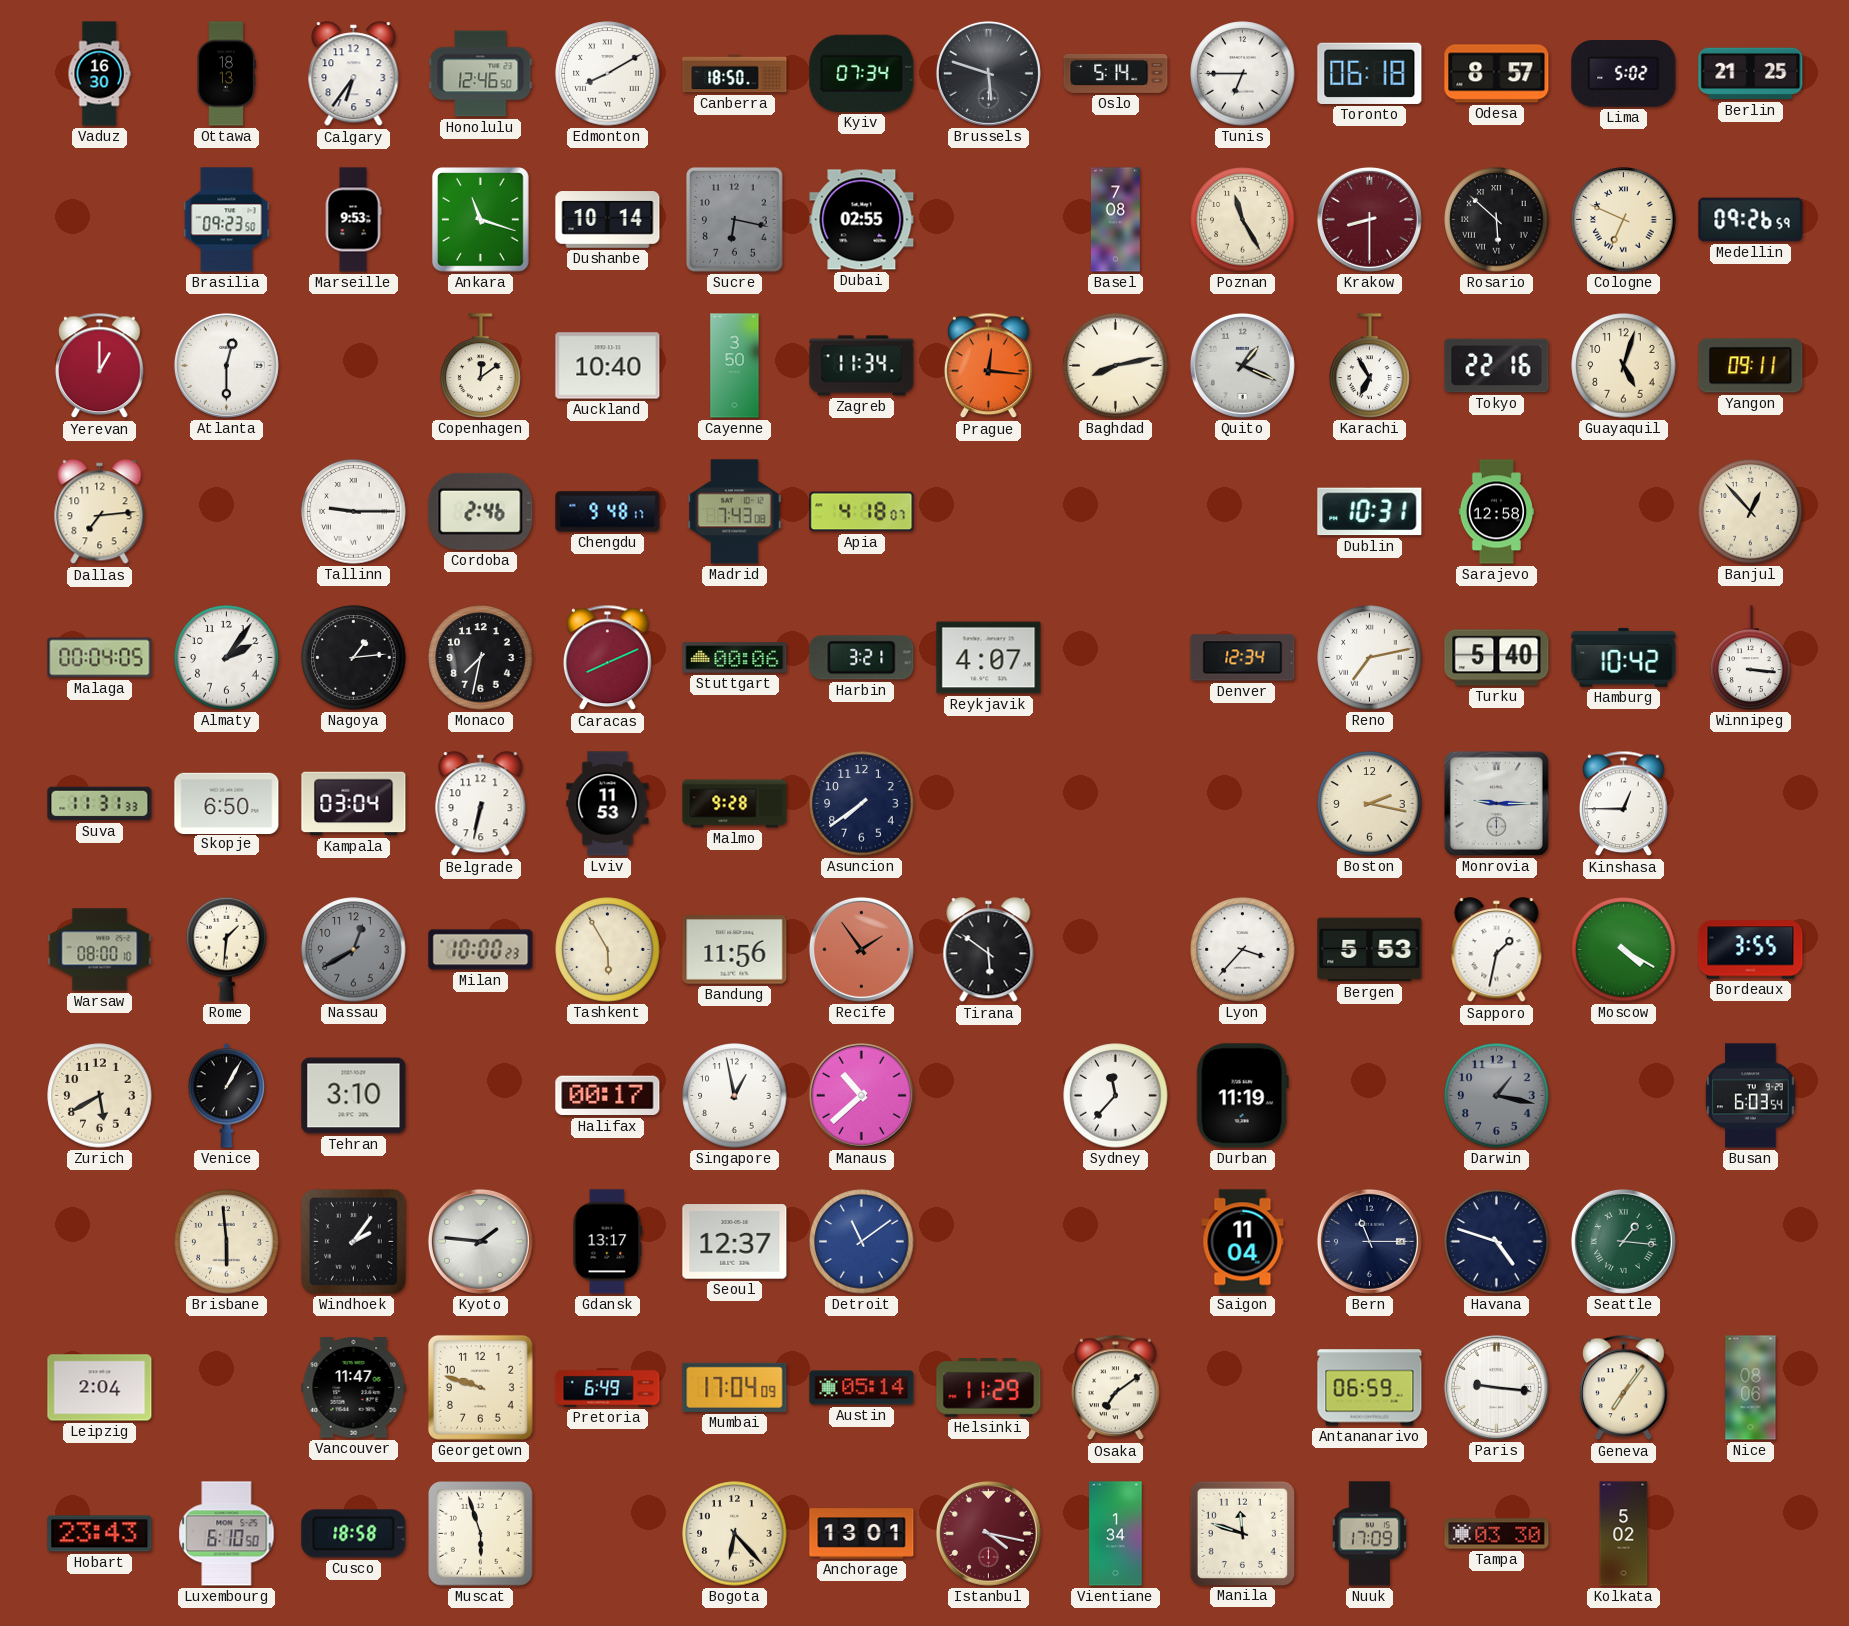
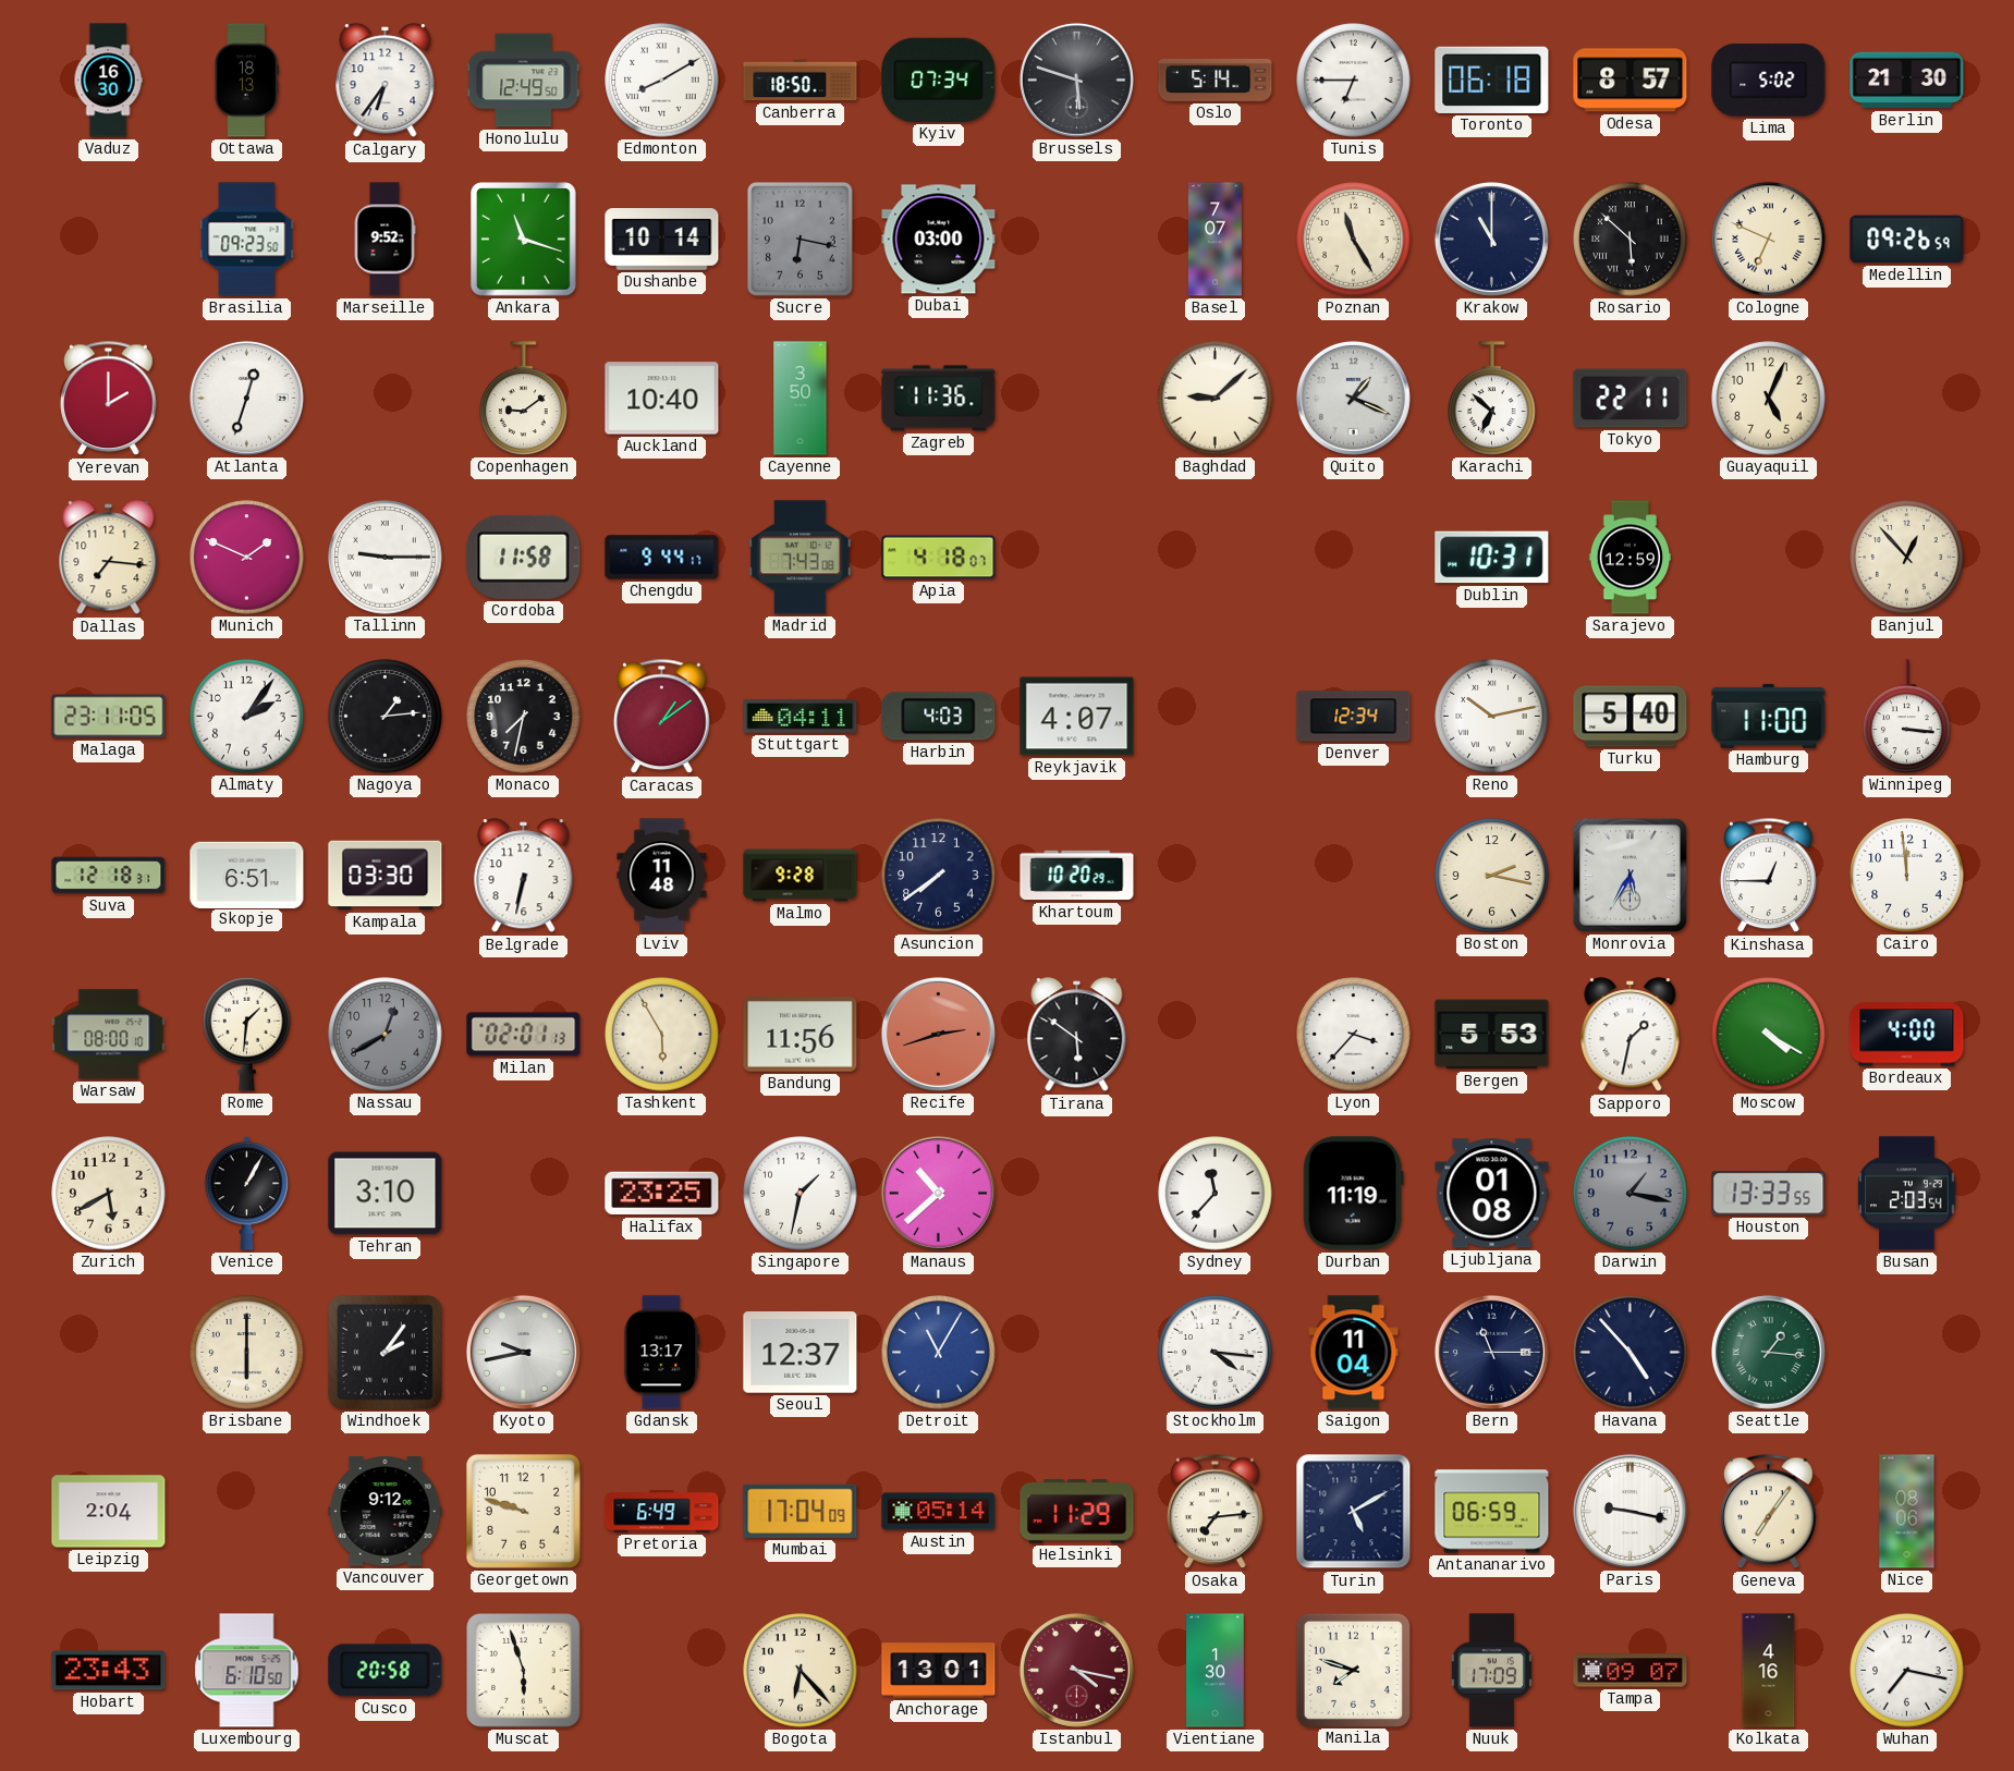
Honolulu: 12:46 -> 12:49
Berlin: 21:25 -> 21:30
Marseille: 9:53 -> 9:52
Dubai: 02:55 -> 03:00
Basel: 7:08 -> 7:07
Krakow: 8:30 -> 11:00
Krakow dial: burgundy -> navy
Yerevan: 1:00 -> 2:00
Atlanta: 12:30 -> 12:33
Copenhagen: 12:09 -> 9:09
Zagreb: 11:34 -> 11:36
Prague: 12:16 -> none
Baghdad: 8:13 -> 9:08
Karachi: 6:55 -> 6:52
Tokyo: 22:16 -> 22:11
Guayaquil: 5:03 -> 5:04
Yangon: 09:11 -> none
Dallas: 7:14 -> 7:16
Munich: none -> 1:49
Cordoba: 2:46 -> 11:58
Chengdu: 9:48 -> 9:44
Sarajevo: 12:58 -> 12:59
Malaga: 00:04 -> 23:11
Caracas: 8:11 -> 1:09
Stuttgart: 00:06 -> 04:11
Harbin: 3:21 -> 4:03
Reno: 7:13 -> 10:13
Hamburg: 10:42 -> 11:00
Suva: 11:31 -> 12:18
Skopje: 6:50 -> 6:51
Kampala: 03:04 -> 03:30
Lviv: 11:53 -> 11:48
Khartoum: none -> 10:20
Monrovia: 9:15 -> 5:35
Cairo: none -> 11:59
Milan: 10:00 -> 02:01
Recife: 1:54 -> 2:42
Bordeaux: 3:55 -> 4:00
Halifax: 00:17 -> 23:25
Singapore: 12:58 -> 1:32
Ljubljana: none -> 01:08
Houston: none -> 13:33
Busan: 6:03 -> 2:03
Brisbane: 5:59 -> 6:00
Kyoto: 1:46 -> 9:43
Detroit: 11:09 -> 11:05
Stockholm: none -> 4:16
Havana: 4:48 -> 4:53
Vancouver: 11:47 -> 9:12
Osaka: 7:09 -> 7:14
Turin: none -> 5:10
Paris: 9:16 -> 9:17
Cusco: 18:58 -> 20:58
Vientiane: 1:34 -> 1:30
Manila: 11:48 -> 7:48
Tampa: 03:30 -> 09:07
Kolkata: 5:02 -> 4:16
Wuhan: none -> 7:17
